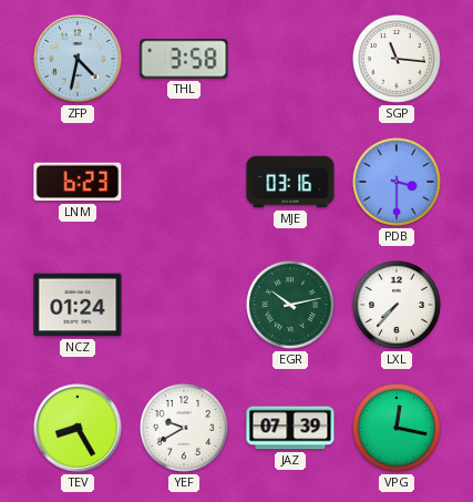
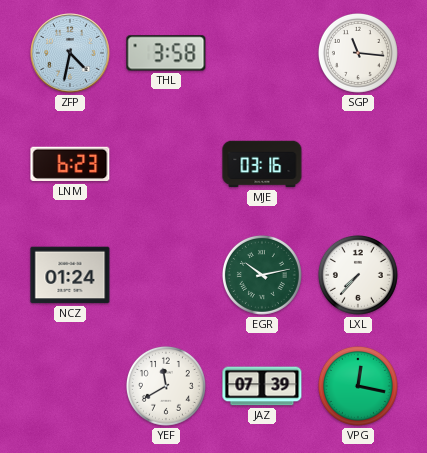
PDB: 3:30 -> none
TEV: 8:25 -> none
YEF: 9:40 -> 11:40
